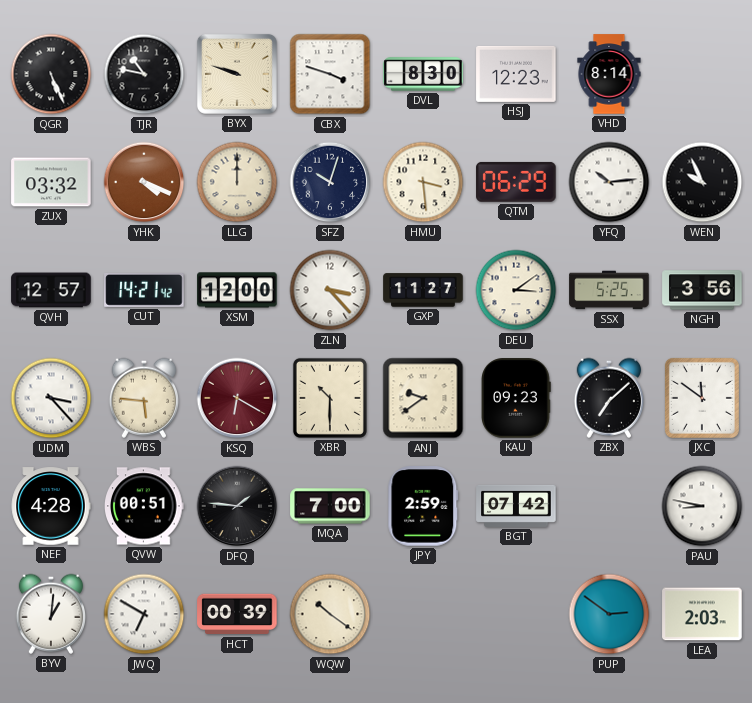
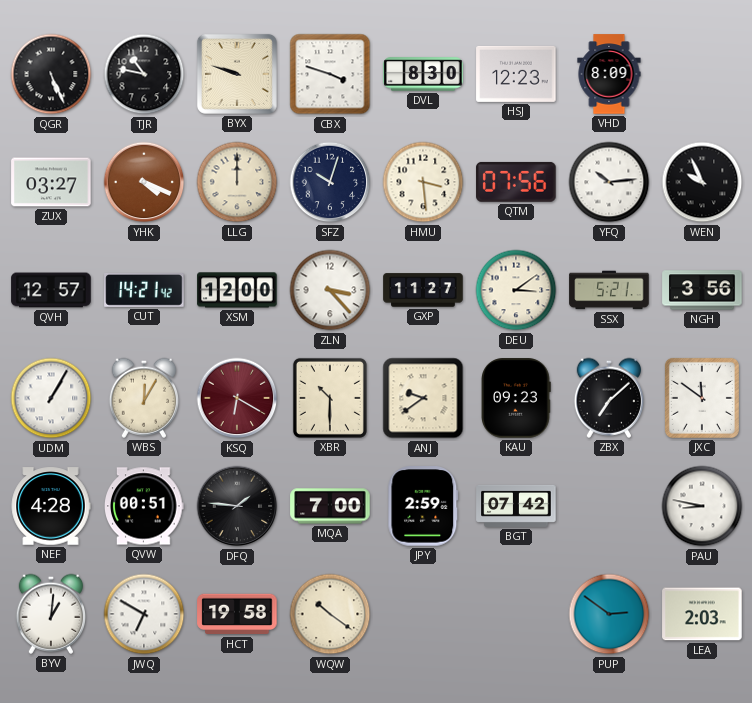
VHD: 8:14 -> 8:09
ZUX: 03:32 -> 03:27
QTM: 06:29 -> 07:56
SSX: 5:25 -> 5:21
UDM: 3:23 -> 1:05
WBS: 5:46 -> 12:05
HCT: 00:39 -> 19:58
